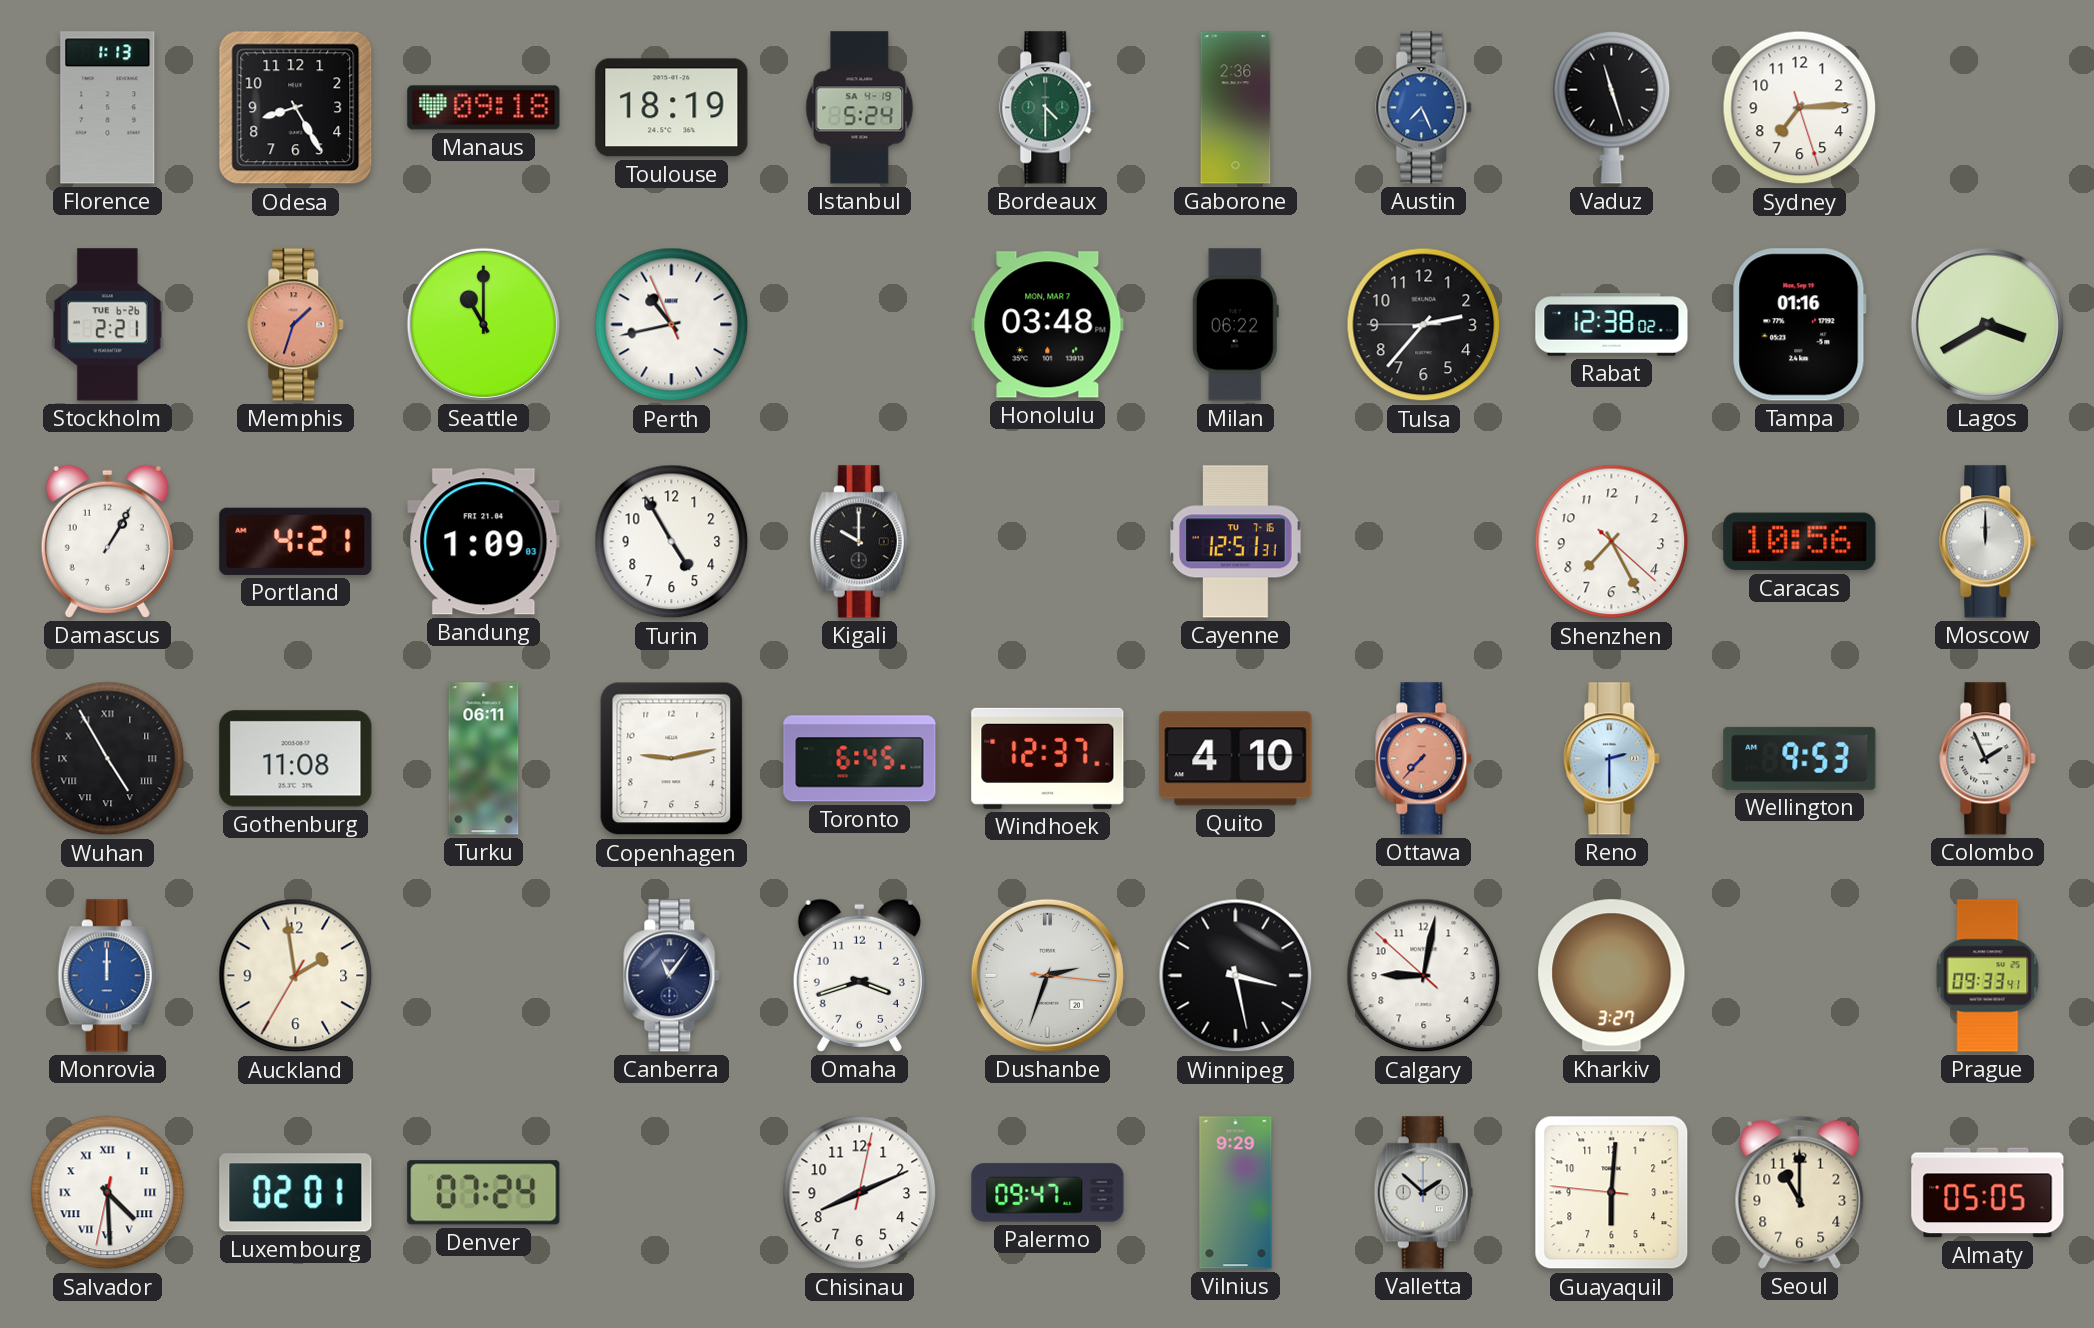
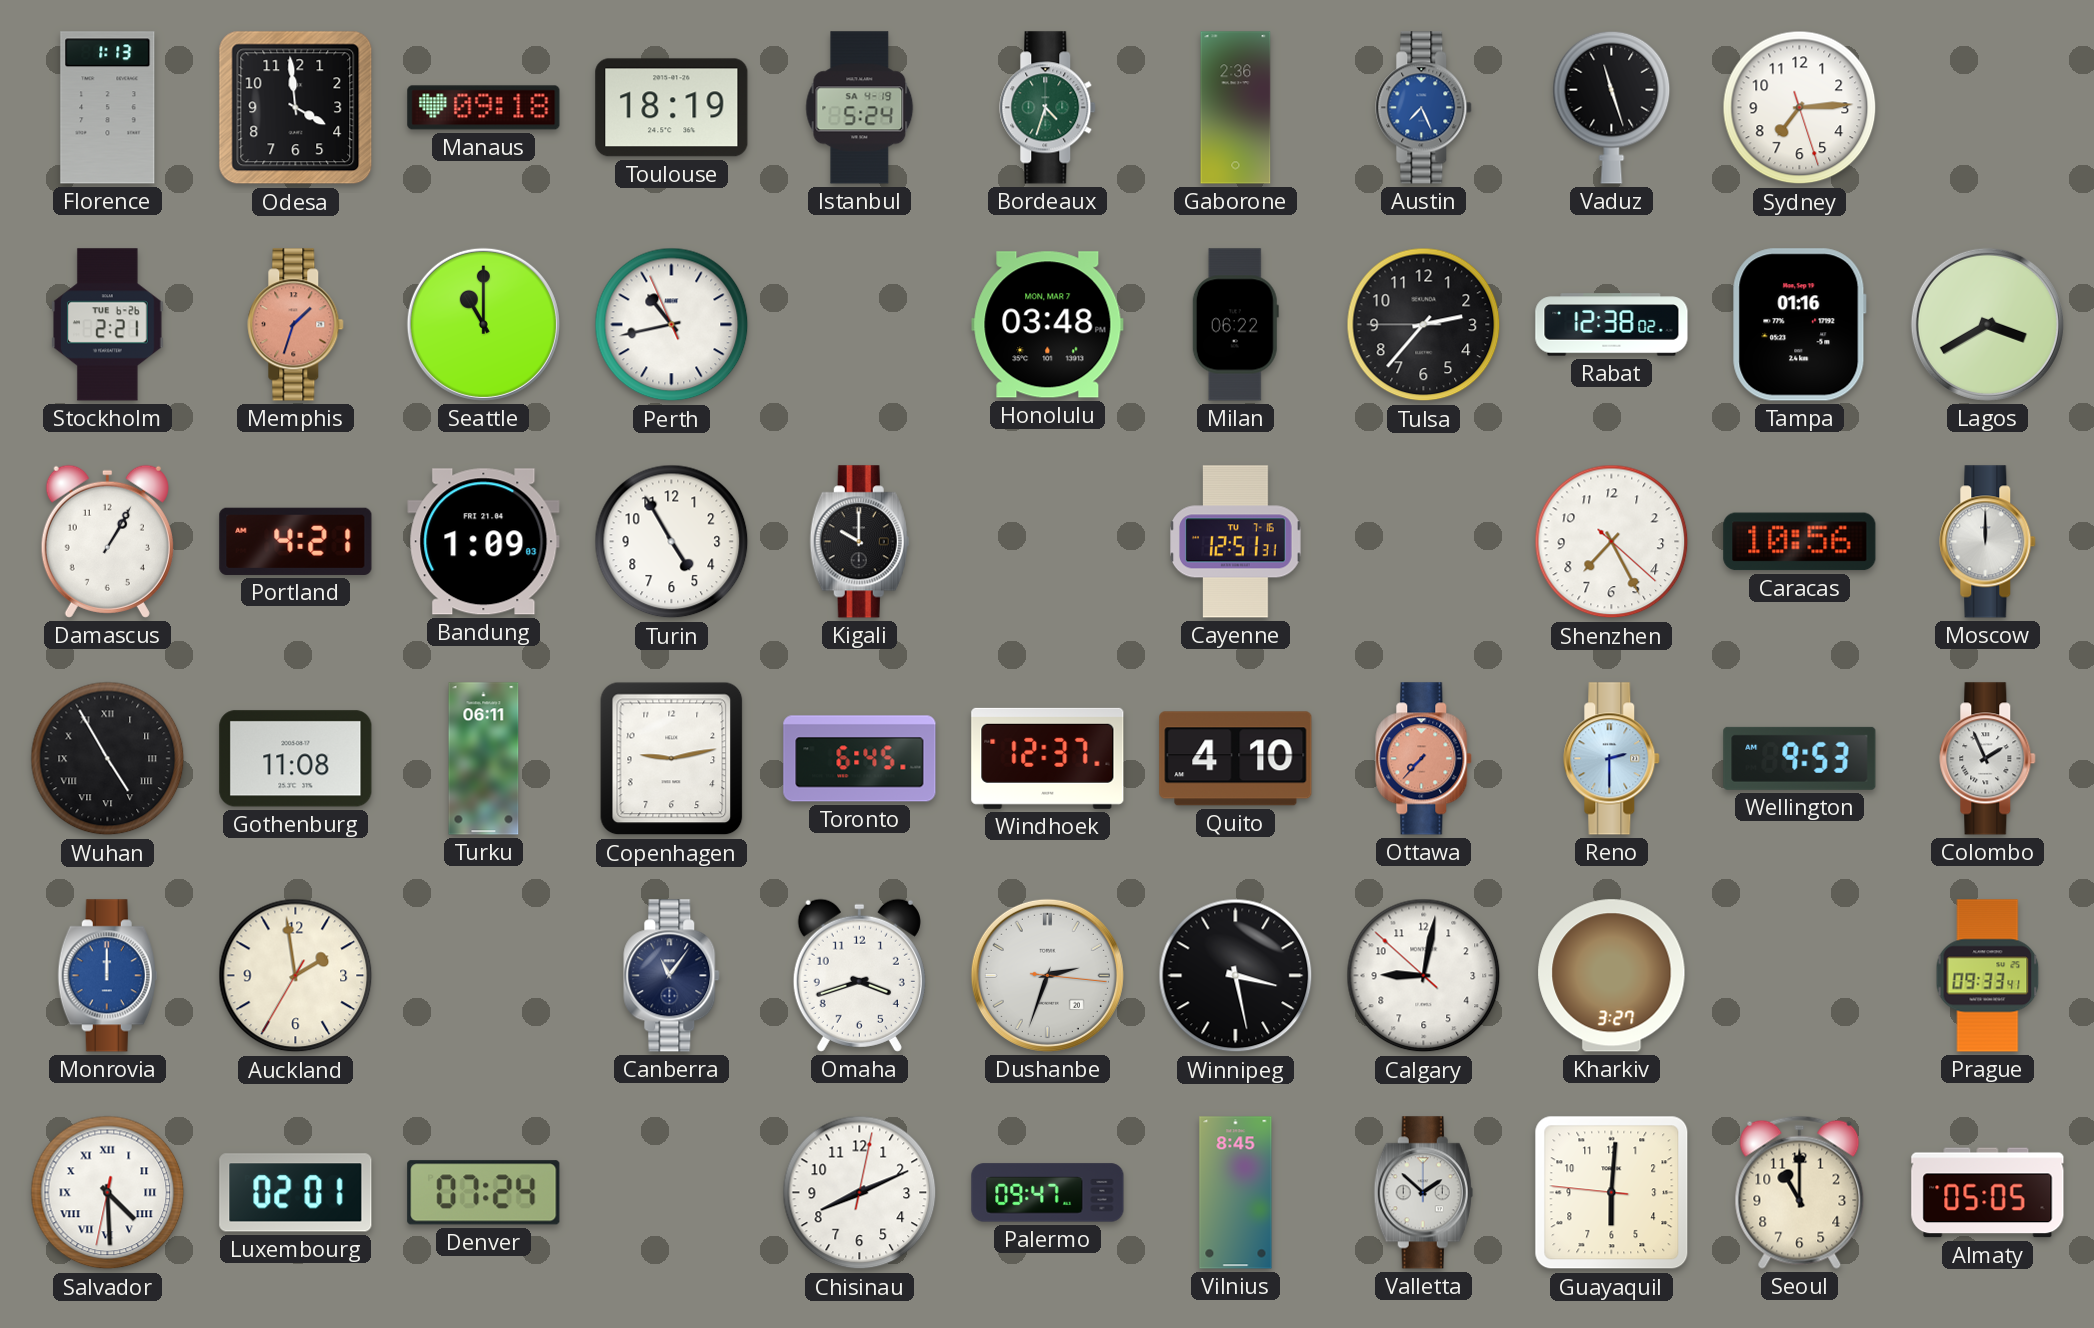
Odesa: 8:25 -> 3:59
Bordeaux: 4:30 -> 4:33
Vilnius: 9:29 -> 8:45
